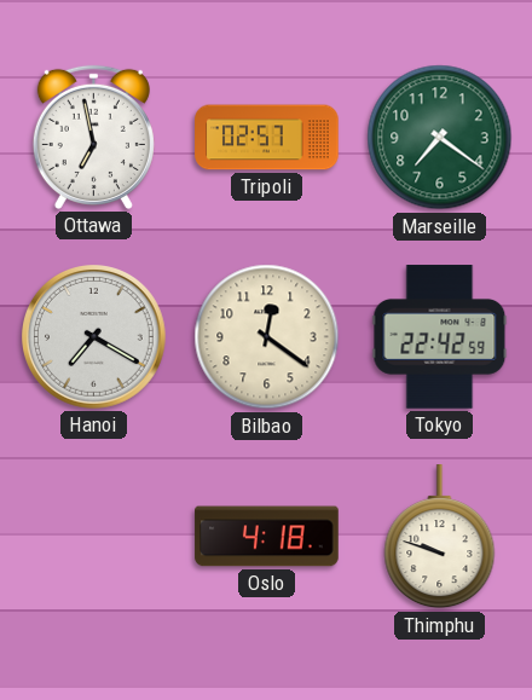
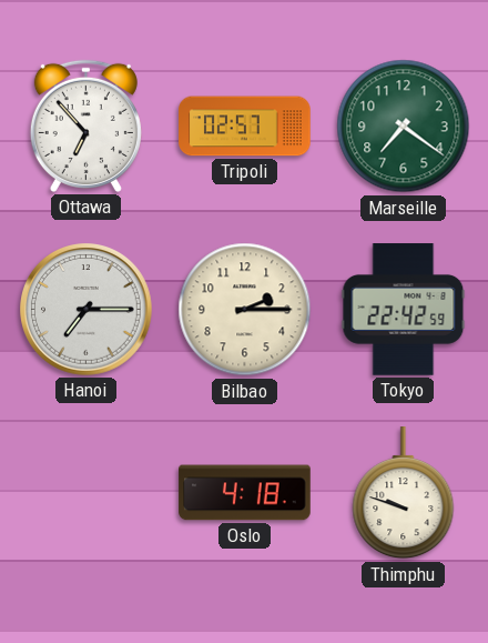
Ottawa: 6:58 -> 6:53
Hanoi: 7:20 -> 7:15
Bilbao: 12:21 -> 2:15
